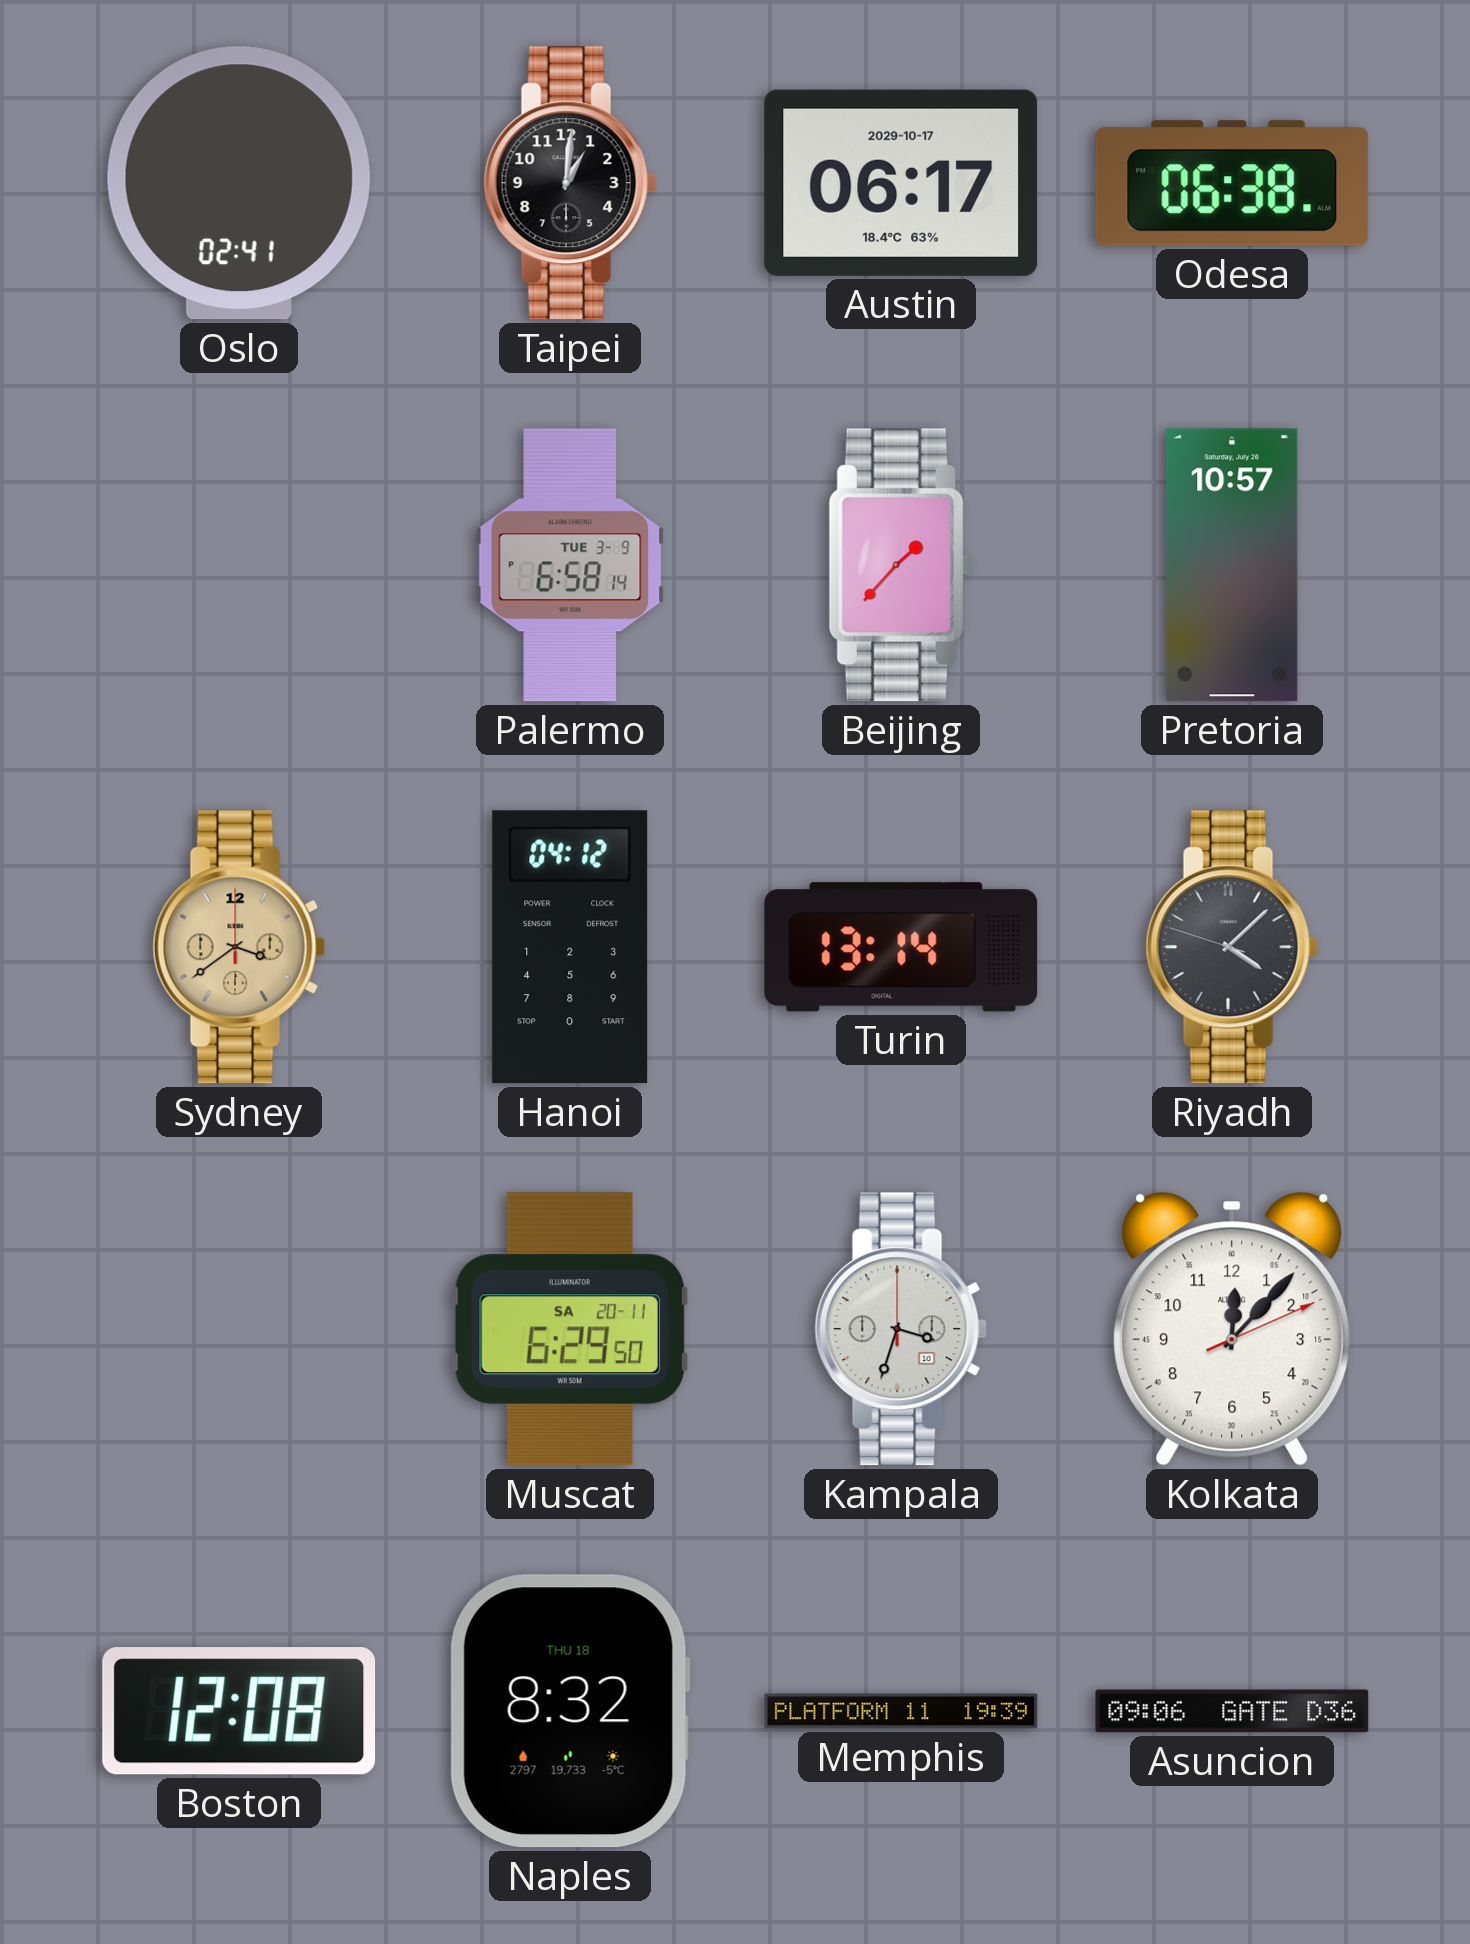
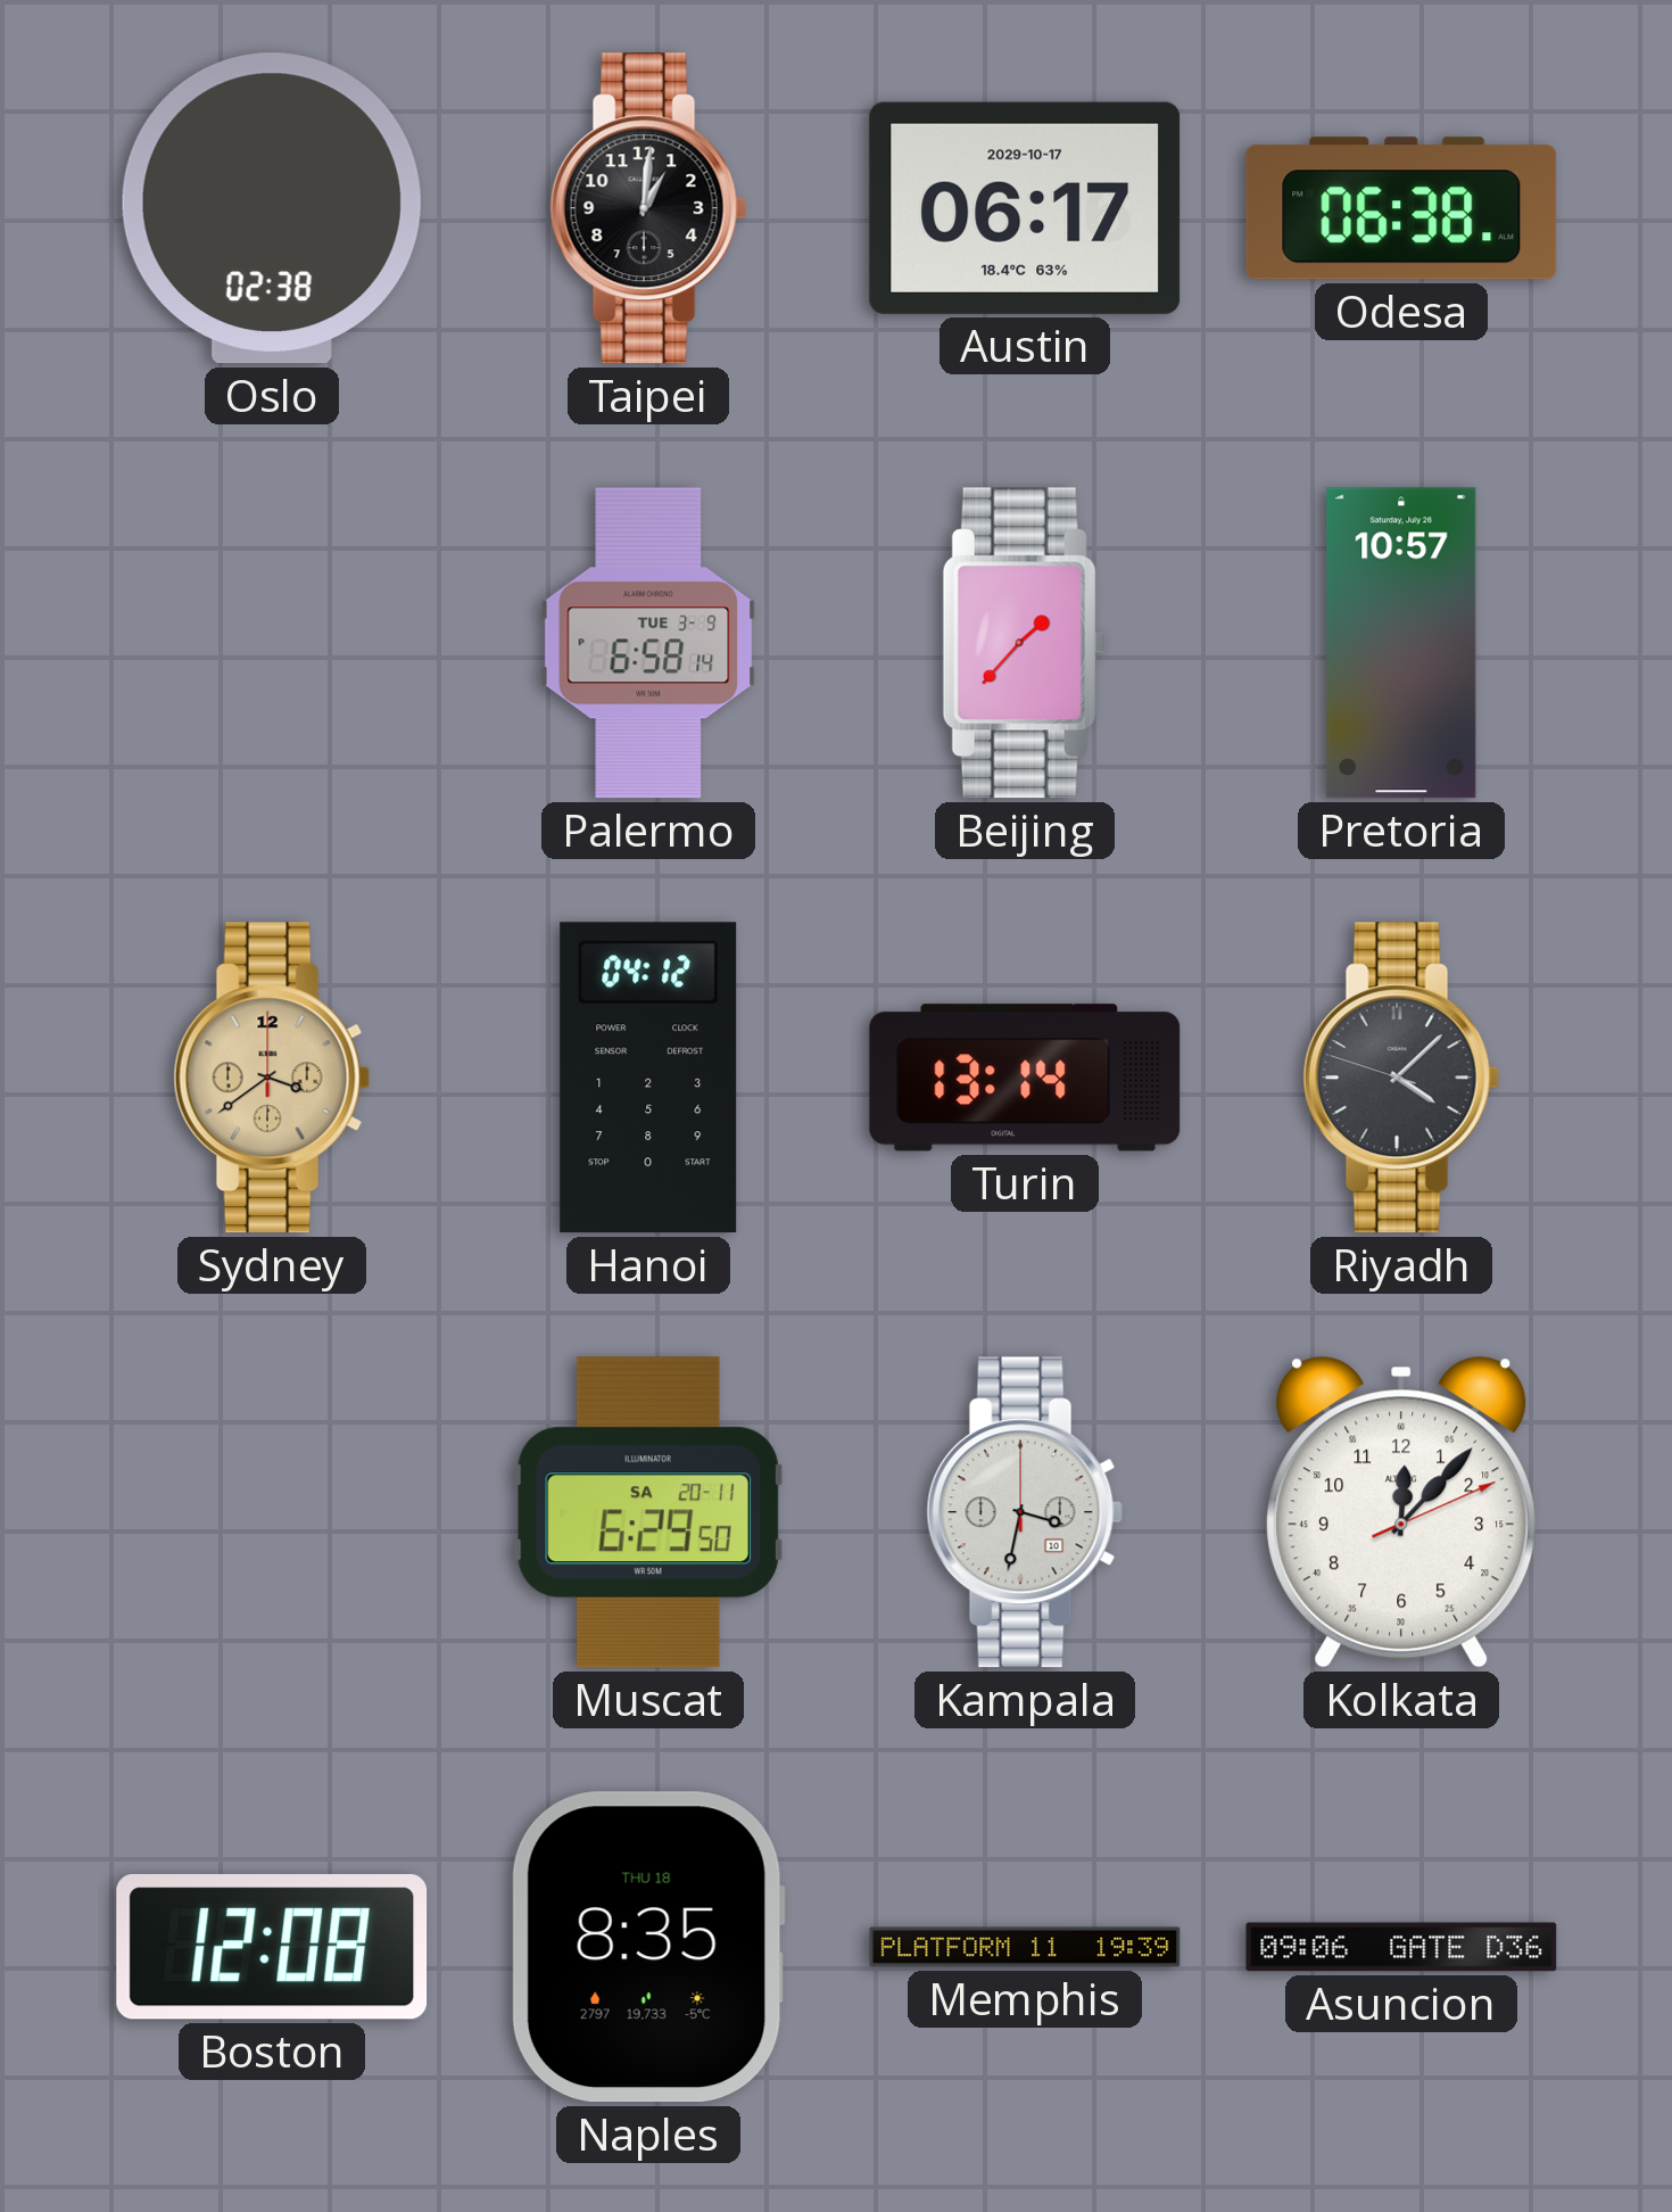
Oslo: 02:41 -> 02:38
Kampala: 3:33 -> 3:32
Naples: 8:32 -> 8:35
